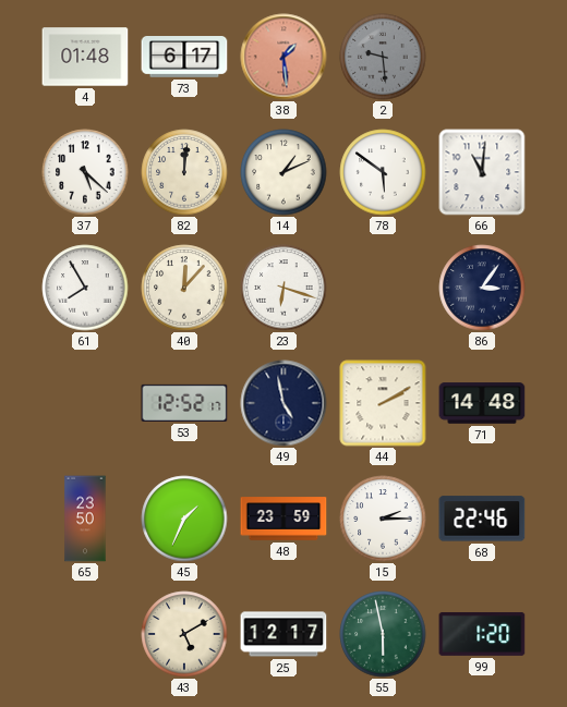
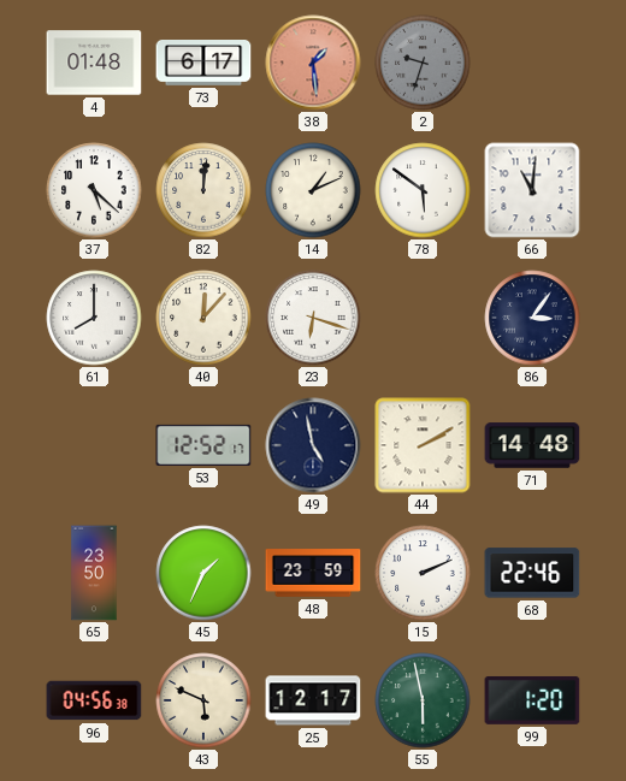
2: 9:29 -> 9:33
61: 7:55 -> 8:00
15: 2:15 -> 2:11
96: none -> 04:56
43: 5:10 -> 5:49
